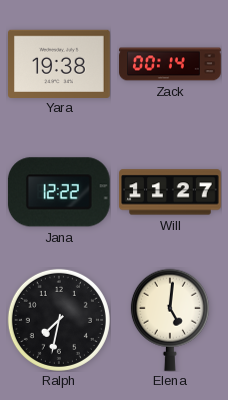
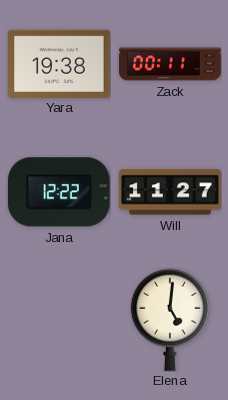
Zack: 00:14 -> 00:11
Ralph: 7:32 -> none
